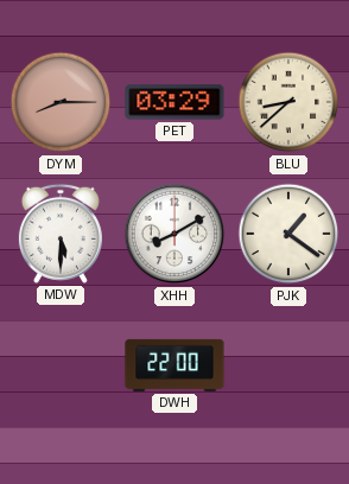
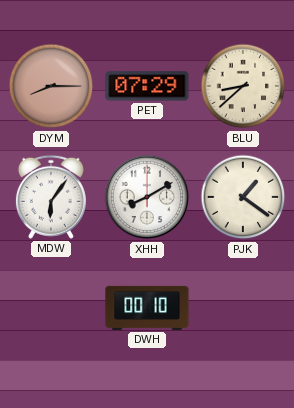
PET: 03:29 -> 07:29
MDW: 5:30 -> 6:06
DWH: 22:00 -> 00:10
